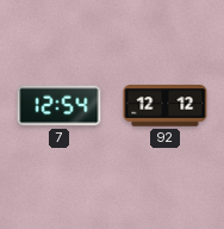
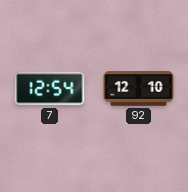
92: 12:12 -> 12:10
